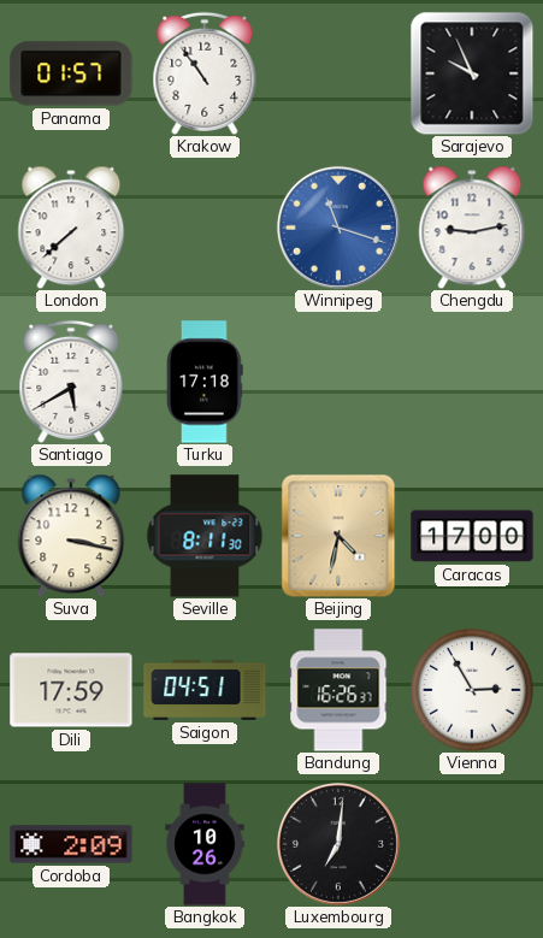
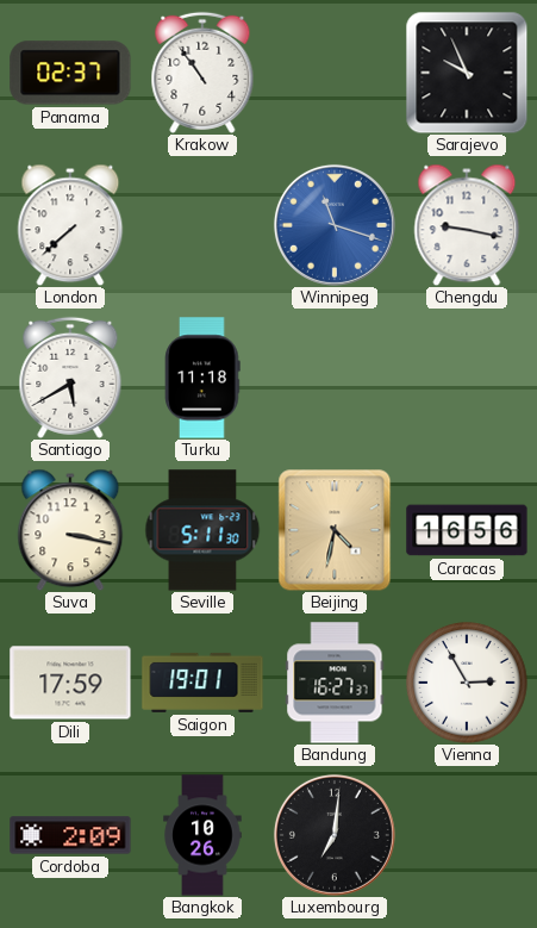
Panama: 01:57 -> 02:37
Chengdu: 9:13 -> 9:17
Turku: 17:18 -> 11:18
Seville: 8:11 -> 5:11
Caracas: 17:00 -> 16:56
Saigon: 04:51 -> 19:01
Bandung: 16:26 -> 16:27
